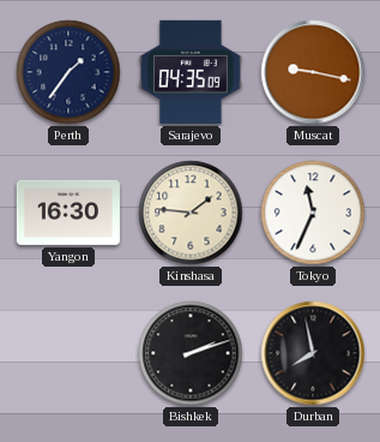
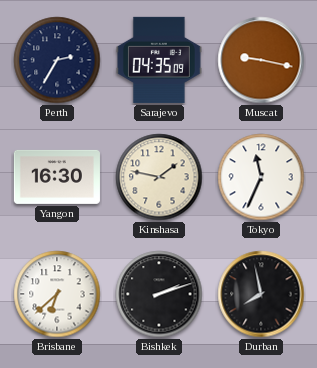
Perth: 1:36 -> 2:35
Kinshasa: 1:46 -> 1:47
Brisbane: none -> 6:38
